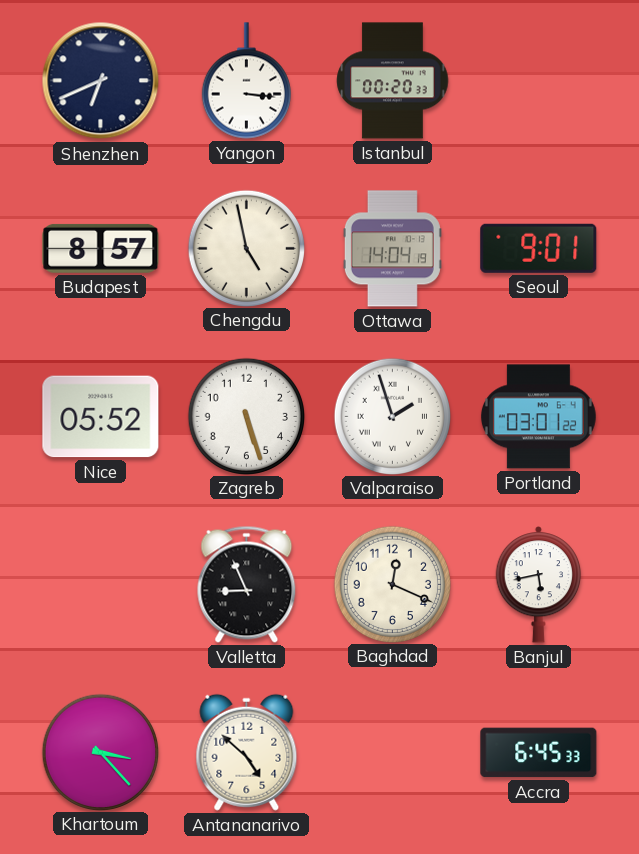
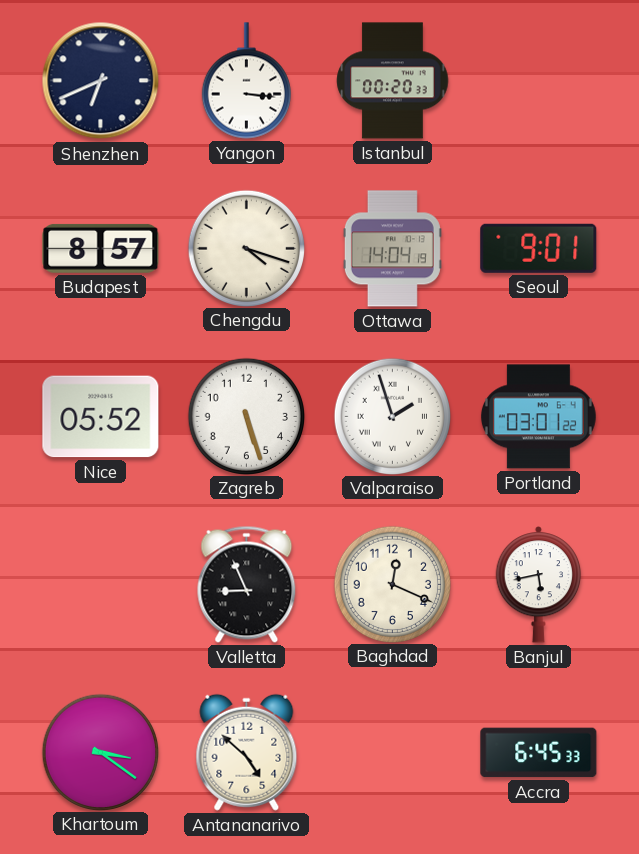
Chengdu: 4:58 -> 4:18
Khartoum: 3:23 -> 3:21
